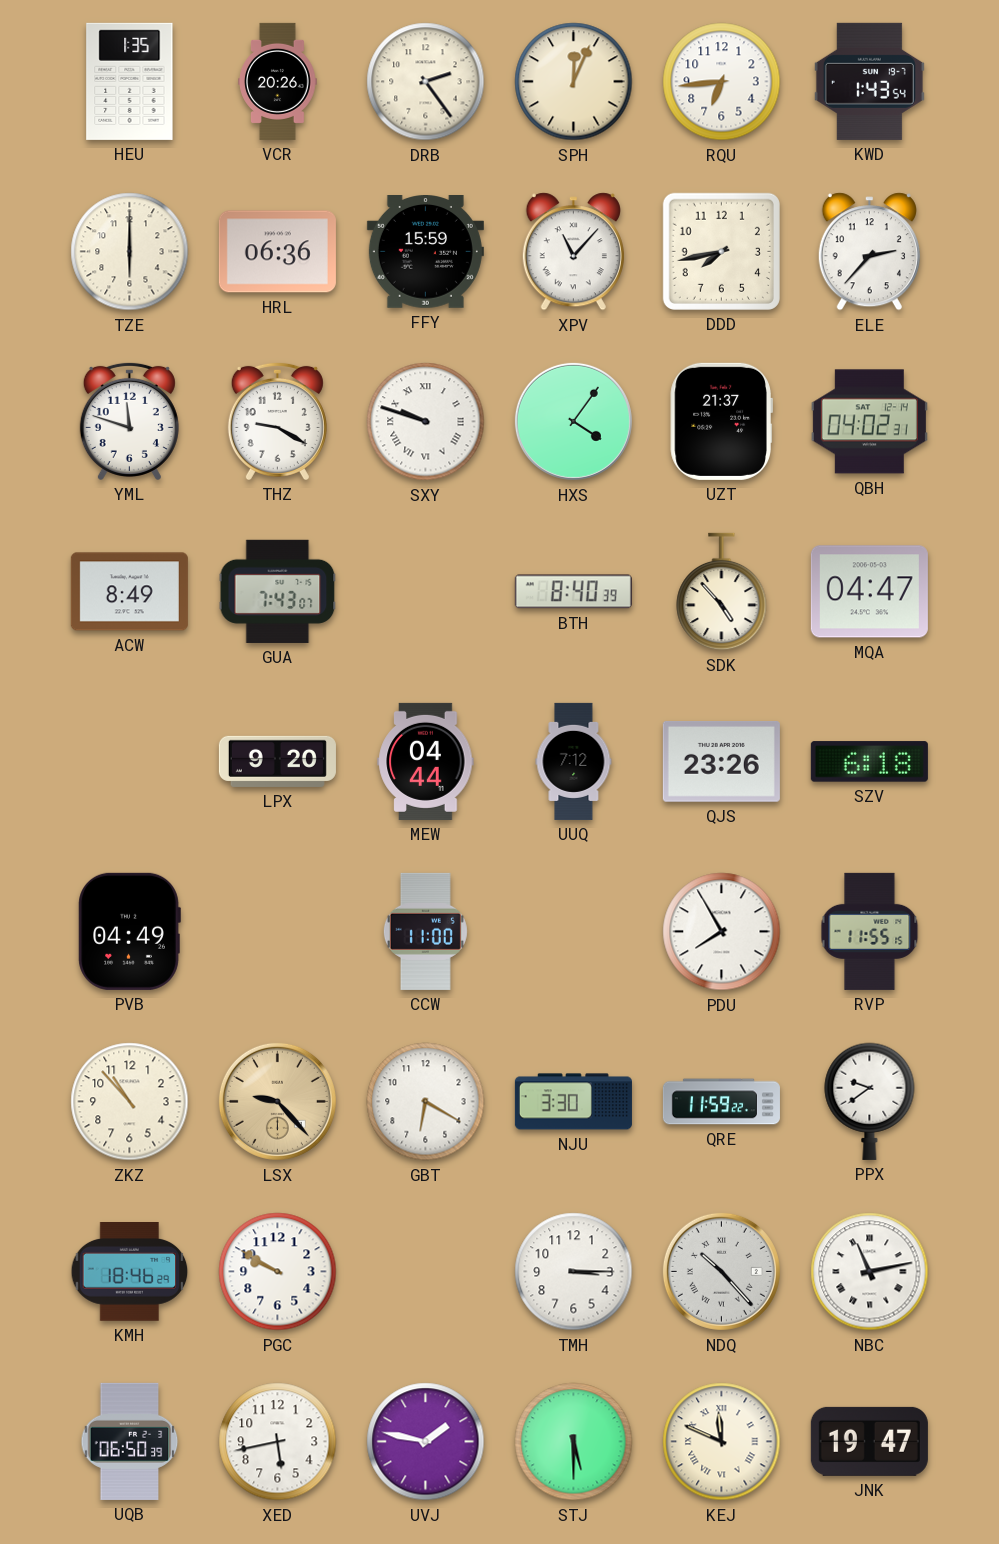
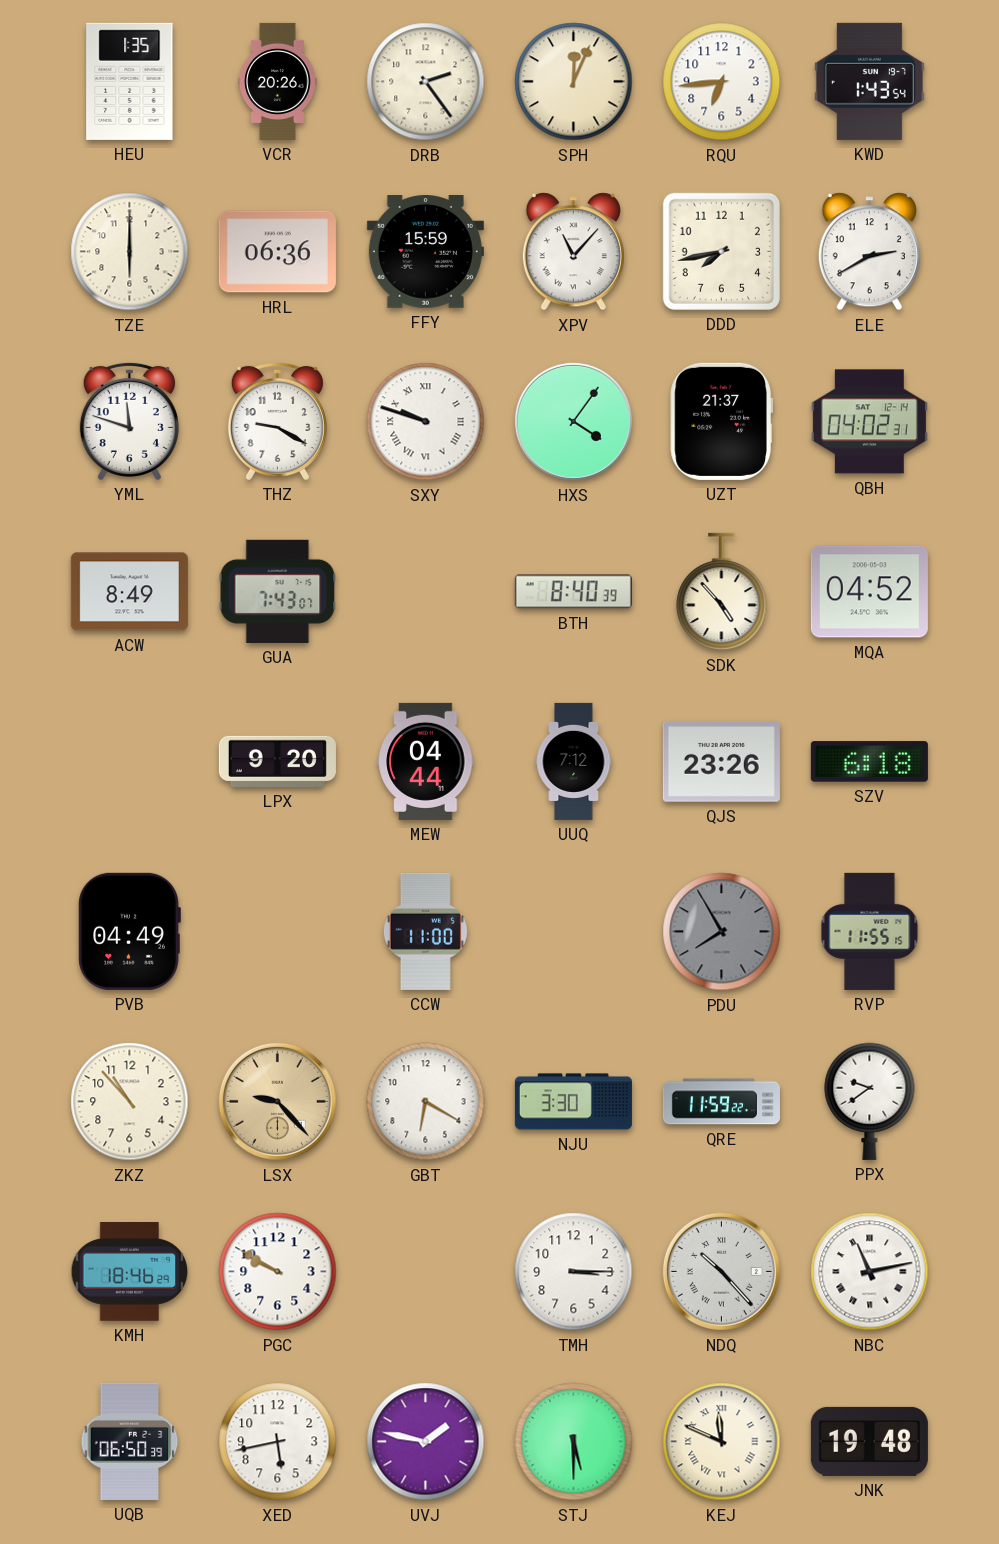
ELE: 2:37 -> 2:40
MQA: 04:47 -> 04:52
PDU dial: white -> grey
JNK: 19:47 -> 19:48
